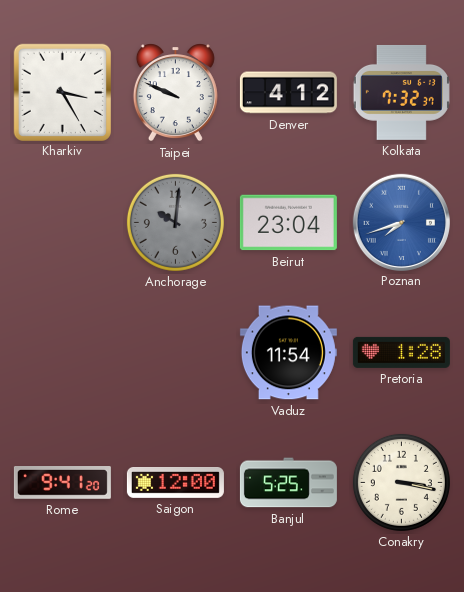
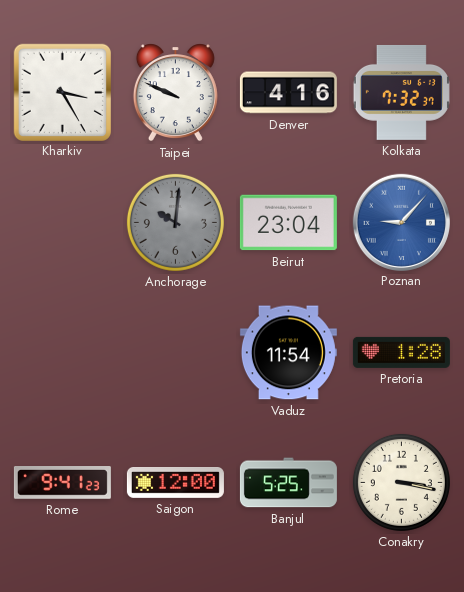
Denver: 4:12 -> 4:16
Poznan: 7:42 -> 9:07
Rome: 9:41:20 -> 9:41:23
